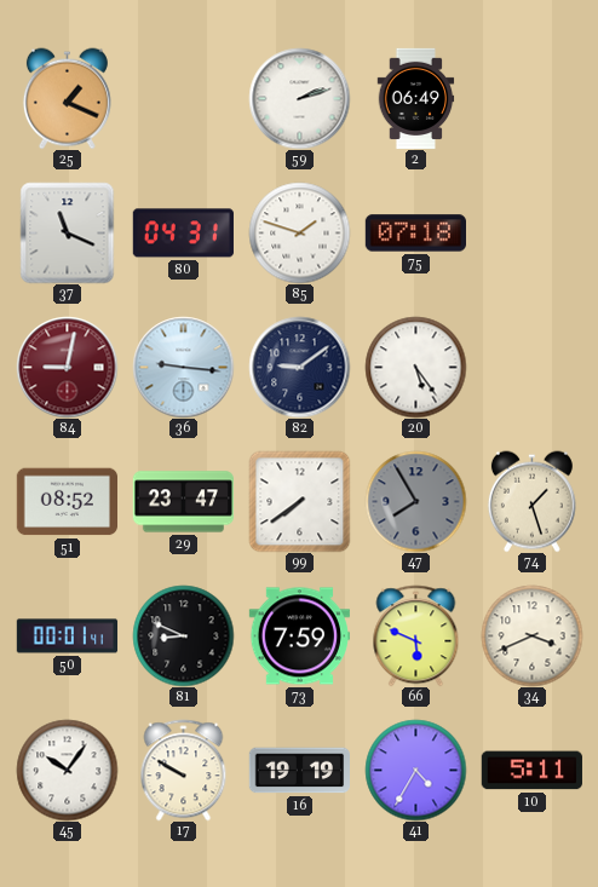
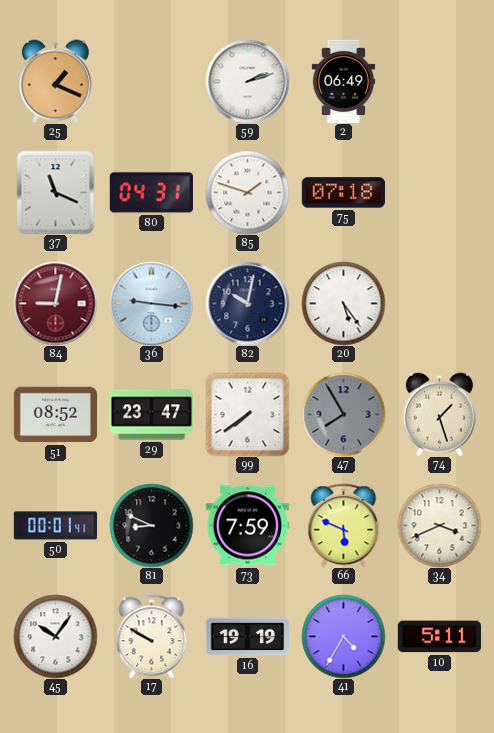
82: 9:09 -> 10:02
